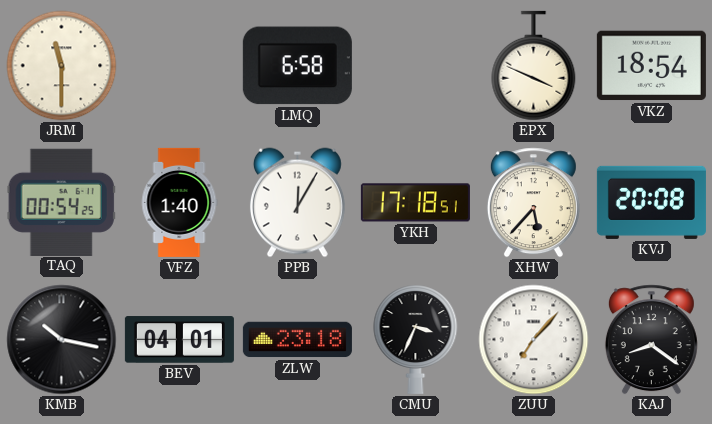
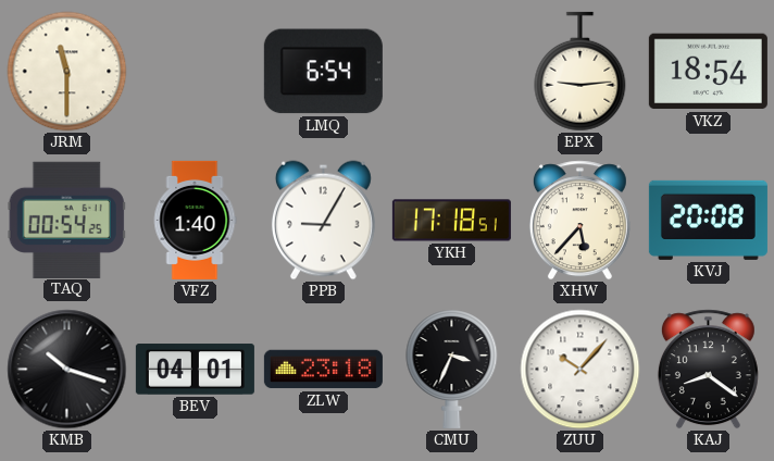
LMQ: 6:58 -> 6:54
EPX: 3:49 -> 9:14
PPB: 12:05 -> 9:05
KMB: 10:17 -> 10:18
ZUU: 7:07 -> 10:07
